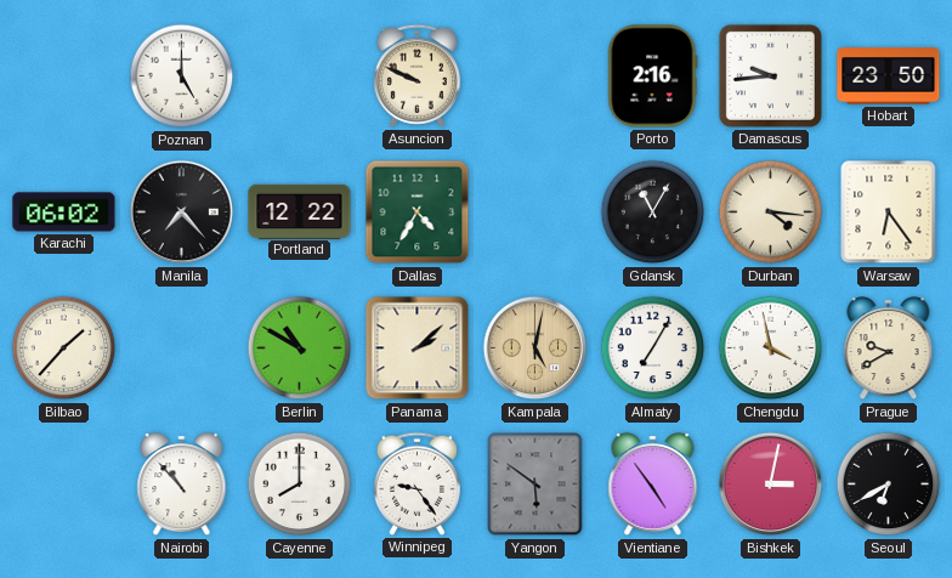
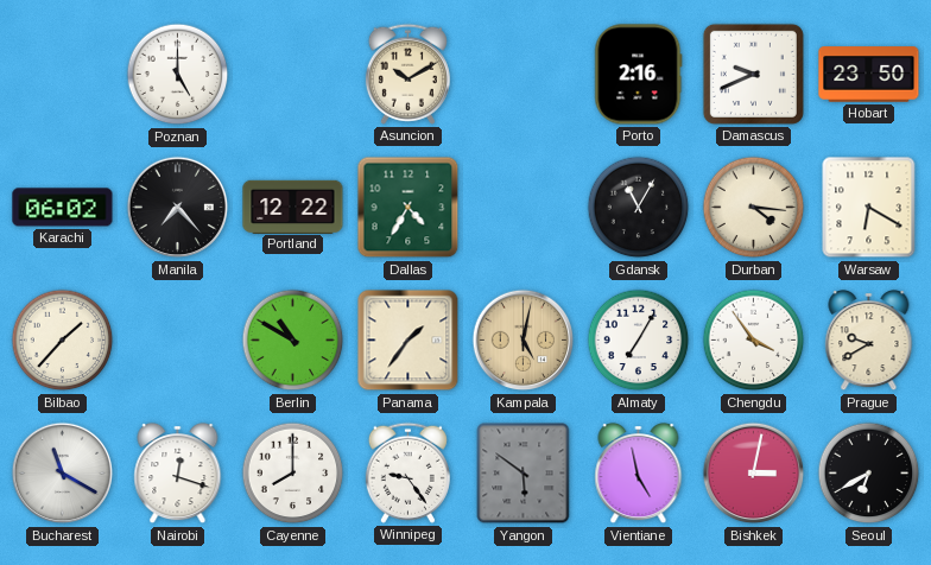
Asuncion: 9:49 -> 10:10
Damascus: 9:44 -> 9:41
Warsaw: 6:24 -> 6:20
Panama: 2:08 -> 1:36
Chengdu: 3:58 -> 3:54
Bucharest: none -> 11:20
Nairobi: 10:53 -> 12:18
Vientiane: 4:54 -> 4:58
